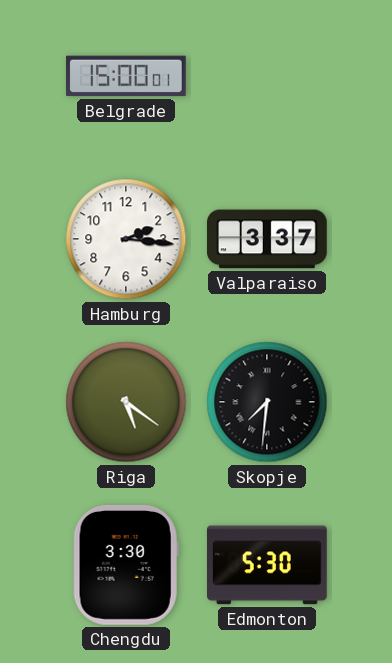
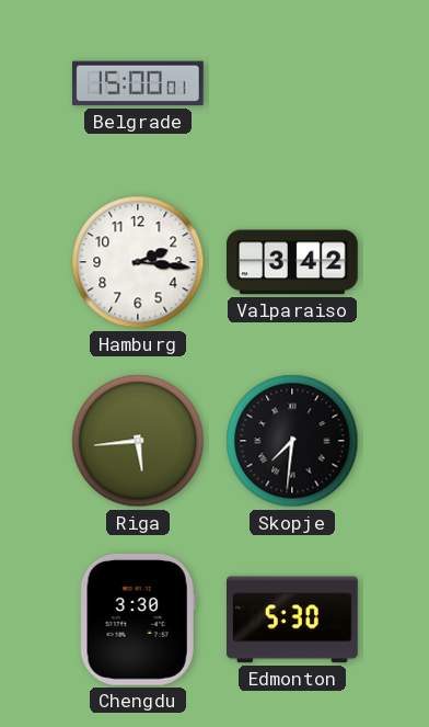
Valparaiso: 3:37 -> 3:42
Riga: 5:21 -> 5:44
